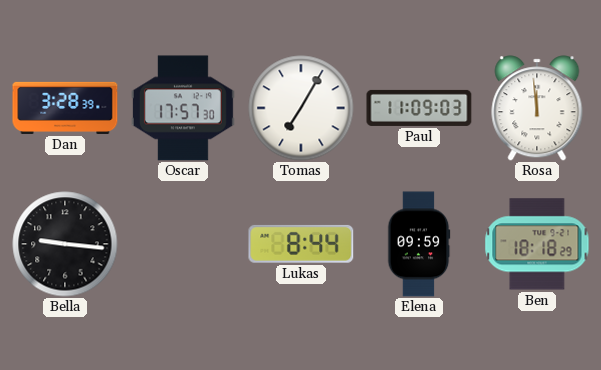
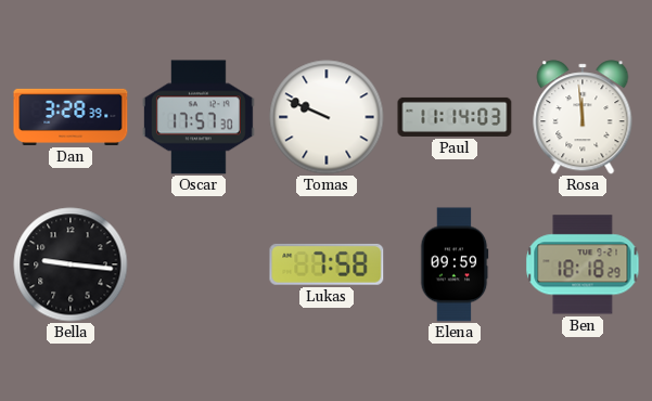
Tomas: 7:05 -> 9:49
Paul: 11:09 -> 11:14
Lukas: 8:44 -> 7:58
